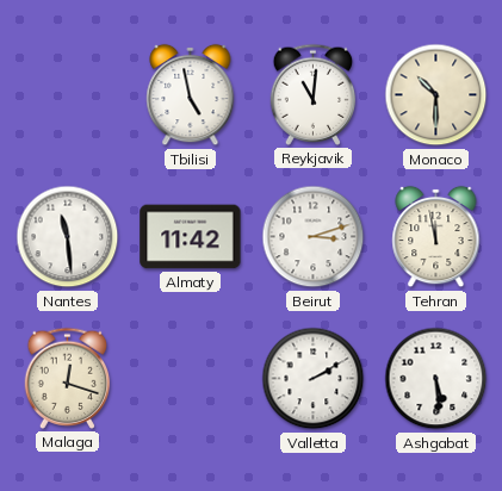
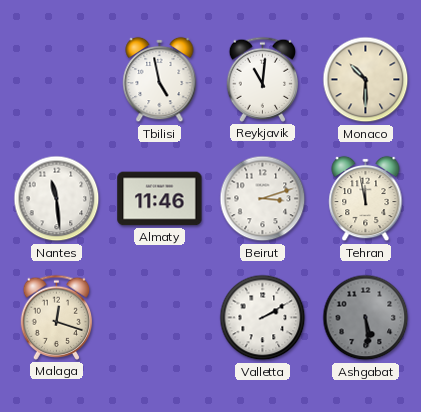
Almaty: 11:42 -> 11:46
Ashgabat dial: white -> grey
